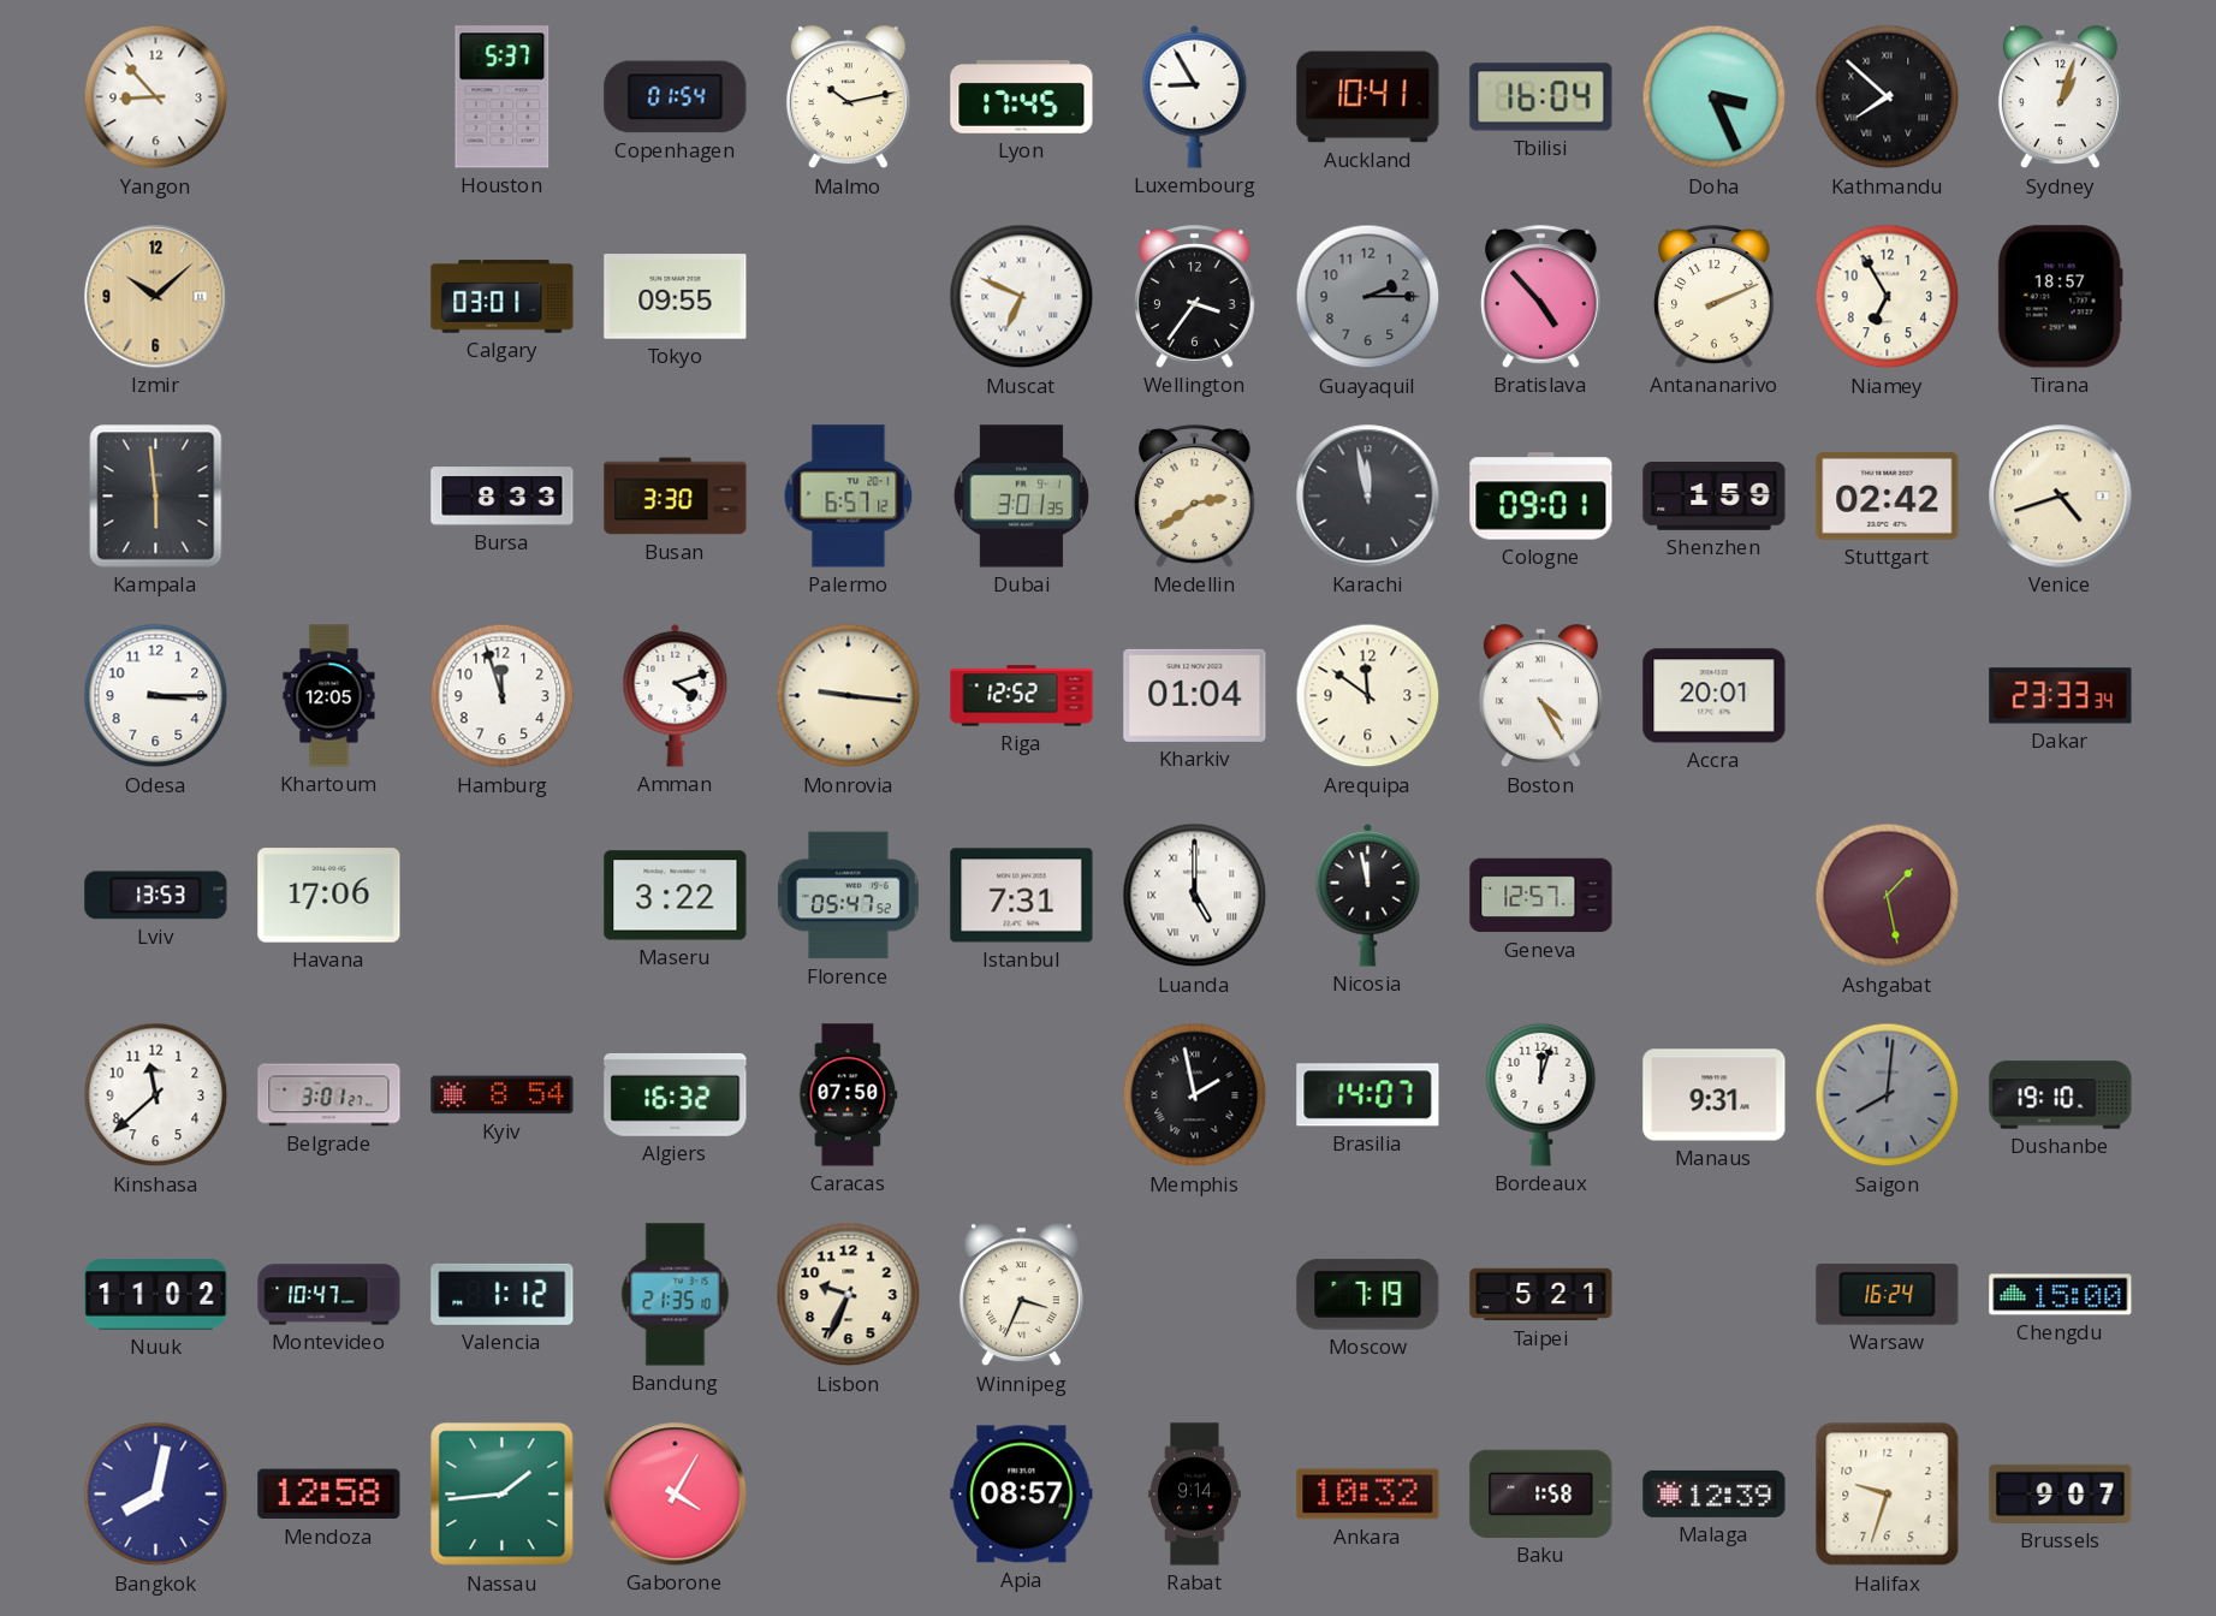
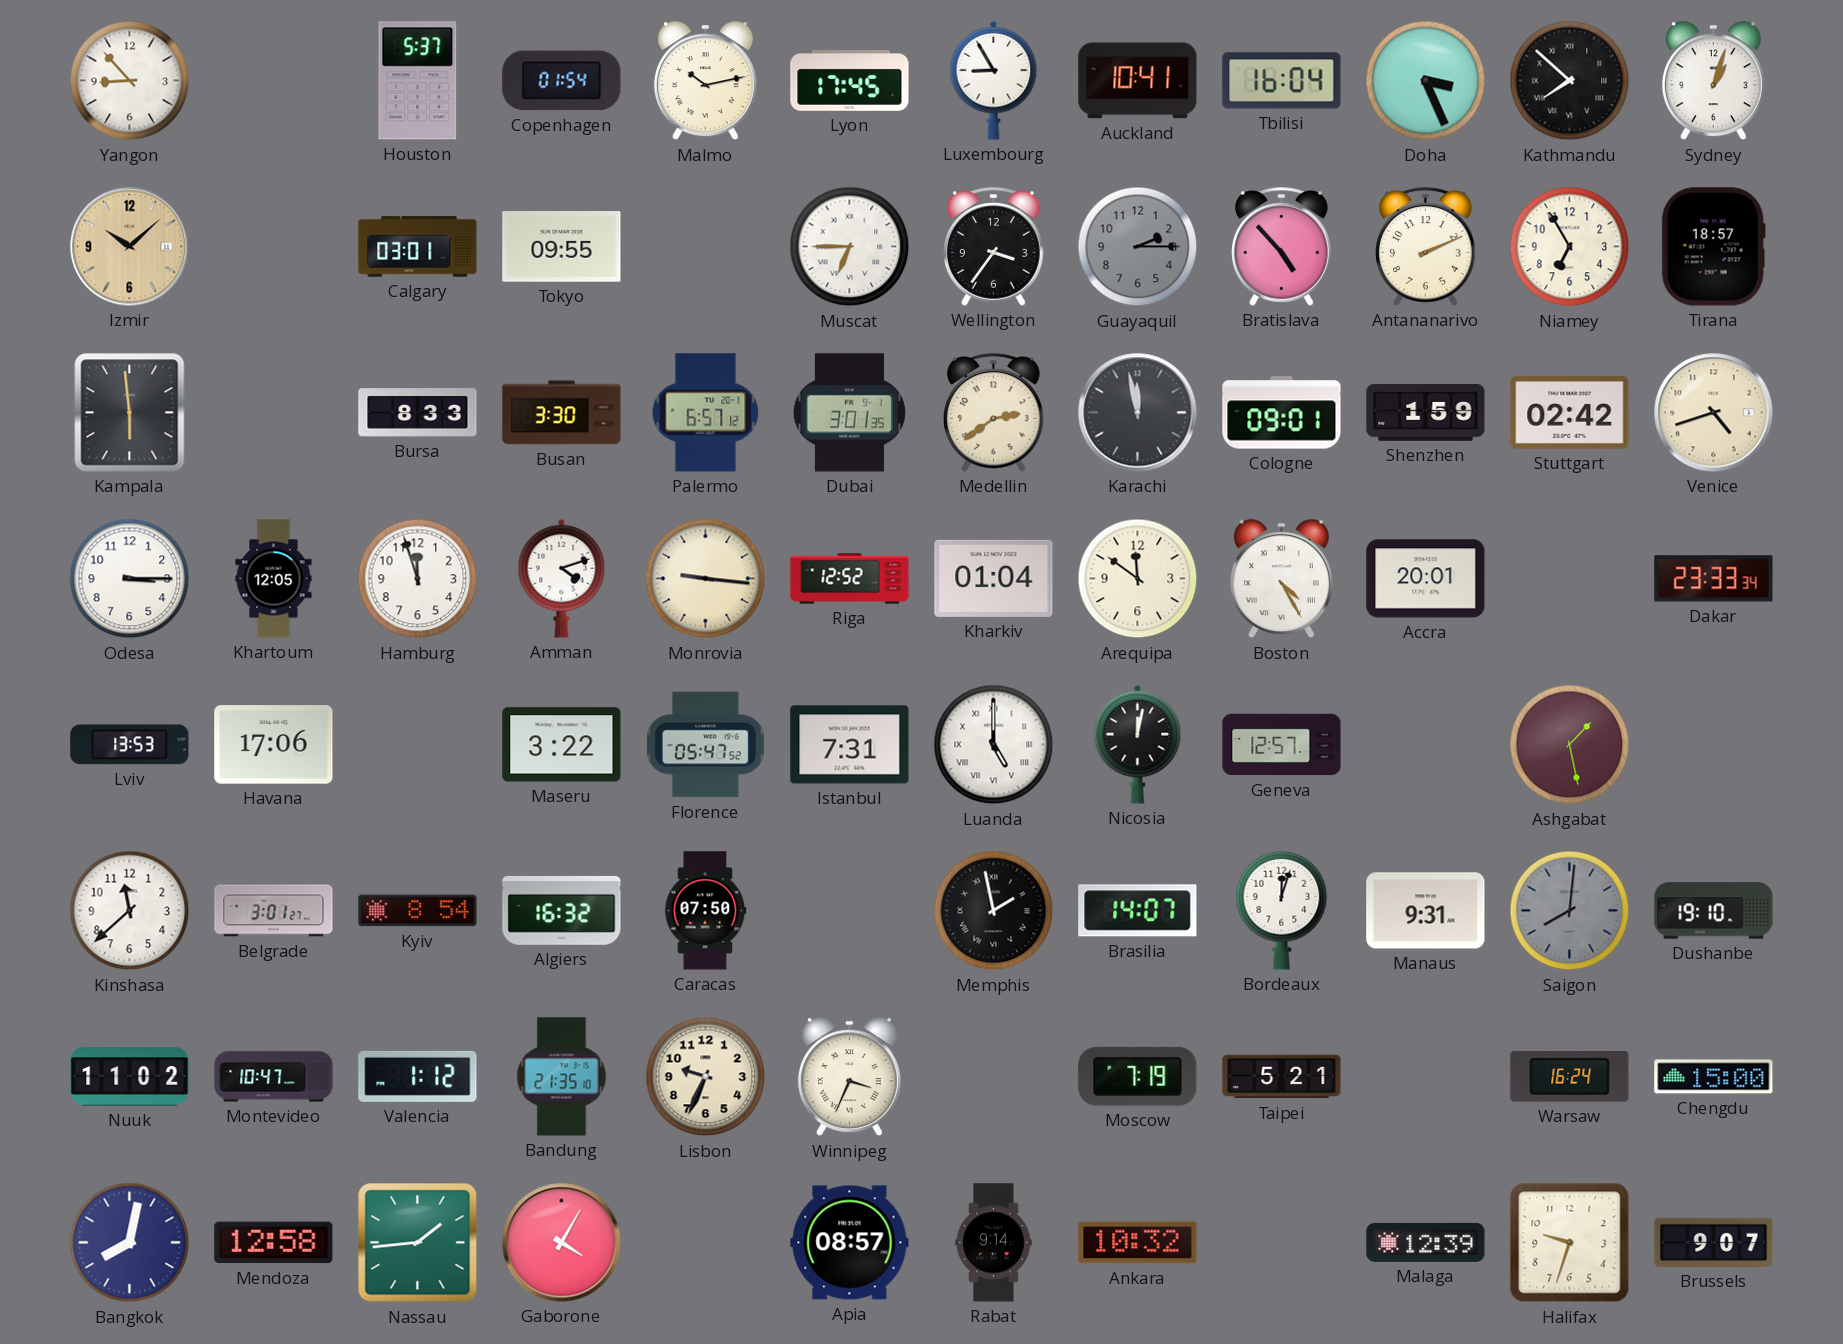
Muscat: 6:49 -> 6:45
Nicosia: 11:58 -> 12:02
Baku: 1:58 -> none
